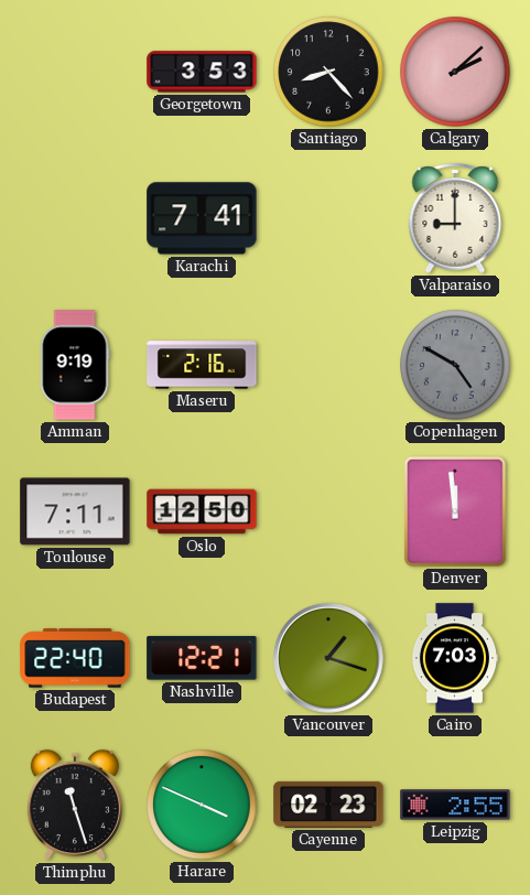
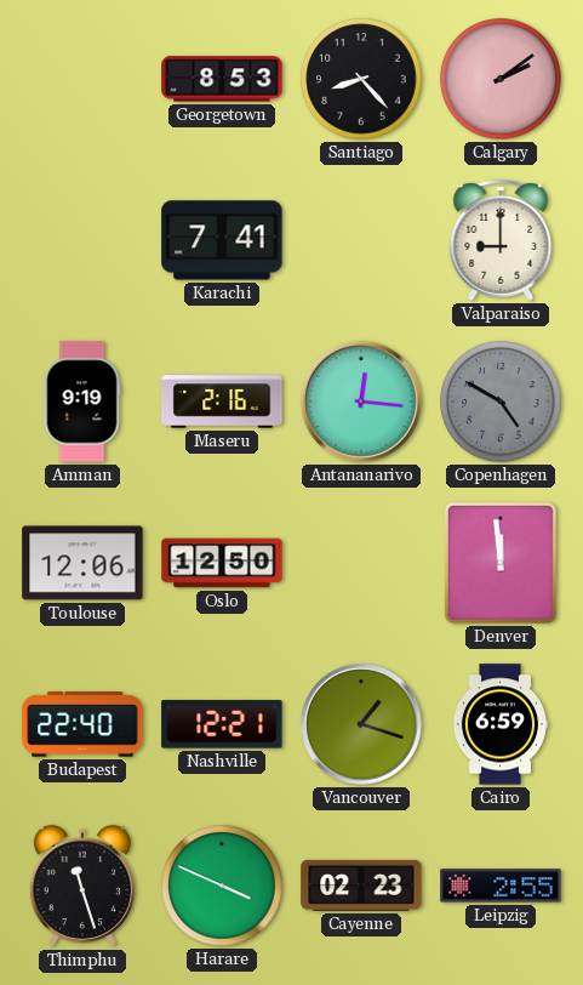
Georgetown: 3:53 -> 8:53
Calgary: 2:08 -> 2:09
Antananarivo: none -> 12:16
Toulouse: 7:11 -> 12:06
Cairo: 7:03 -> 6:59
